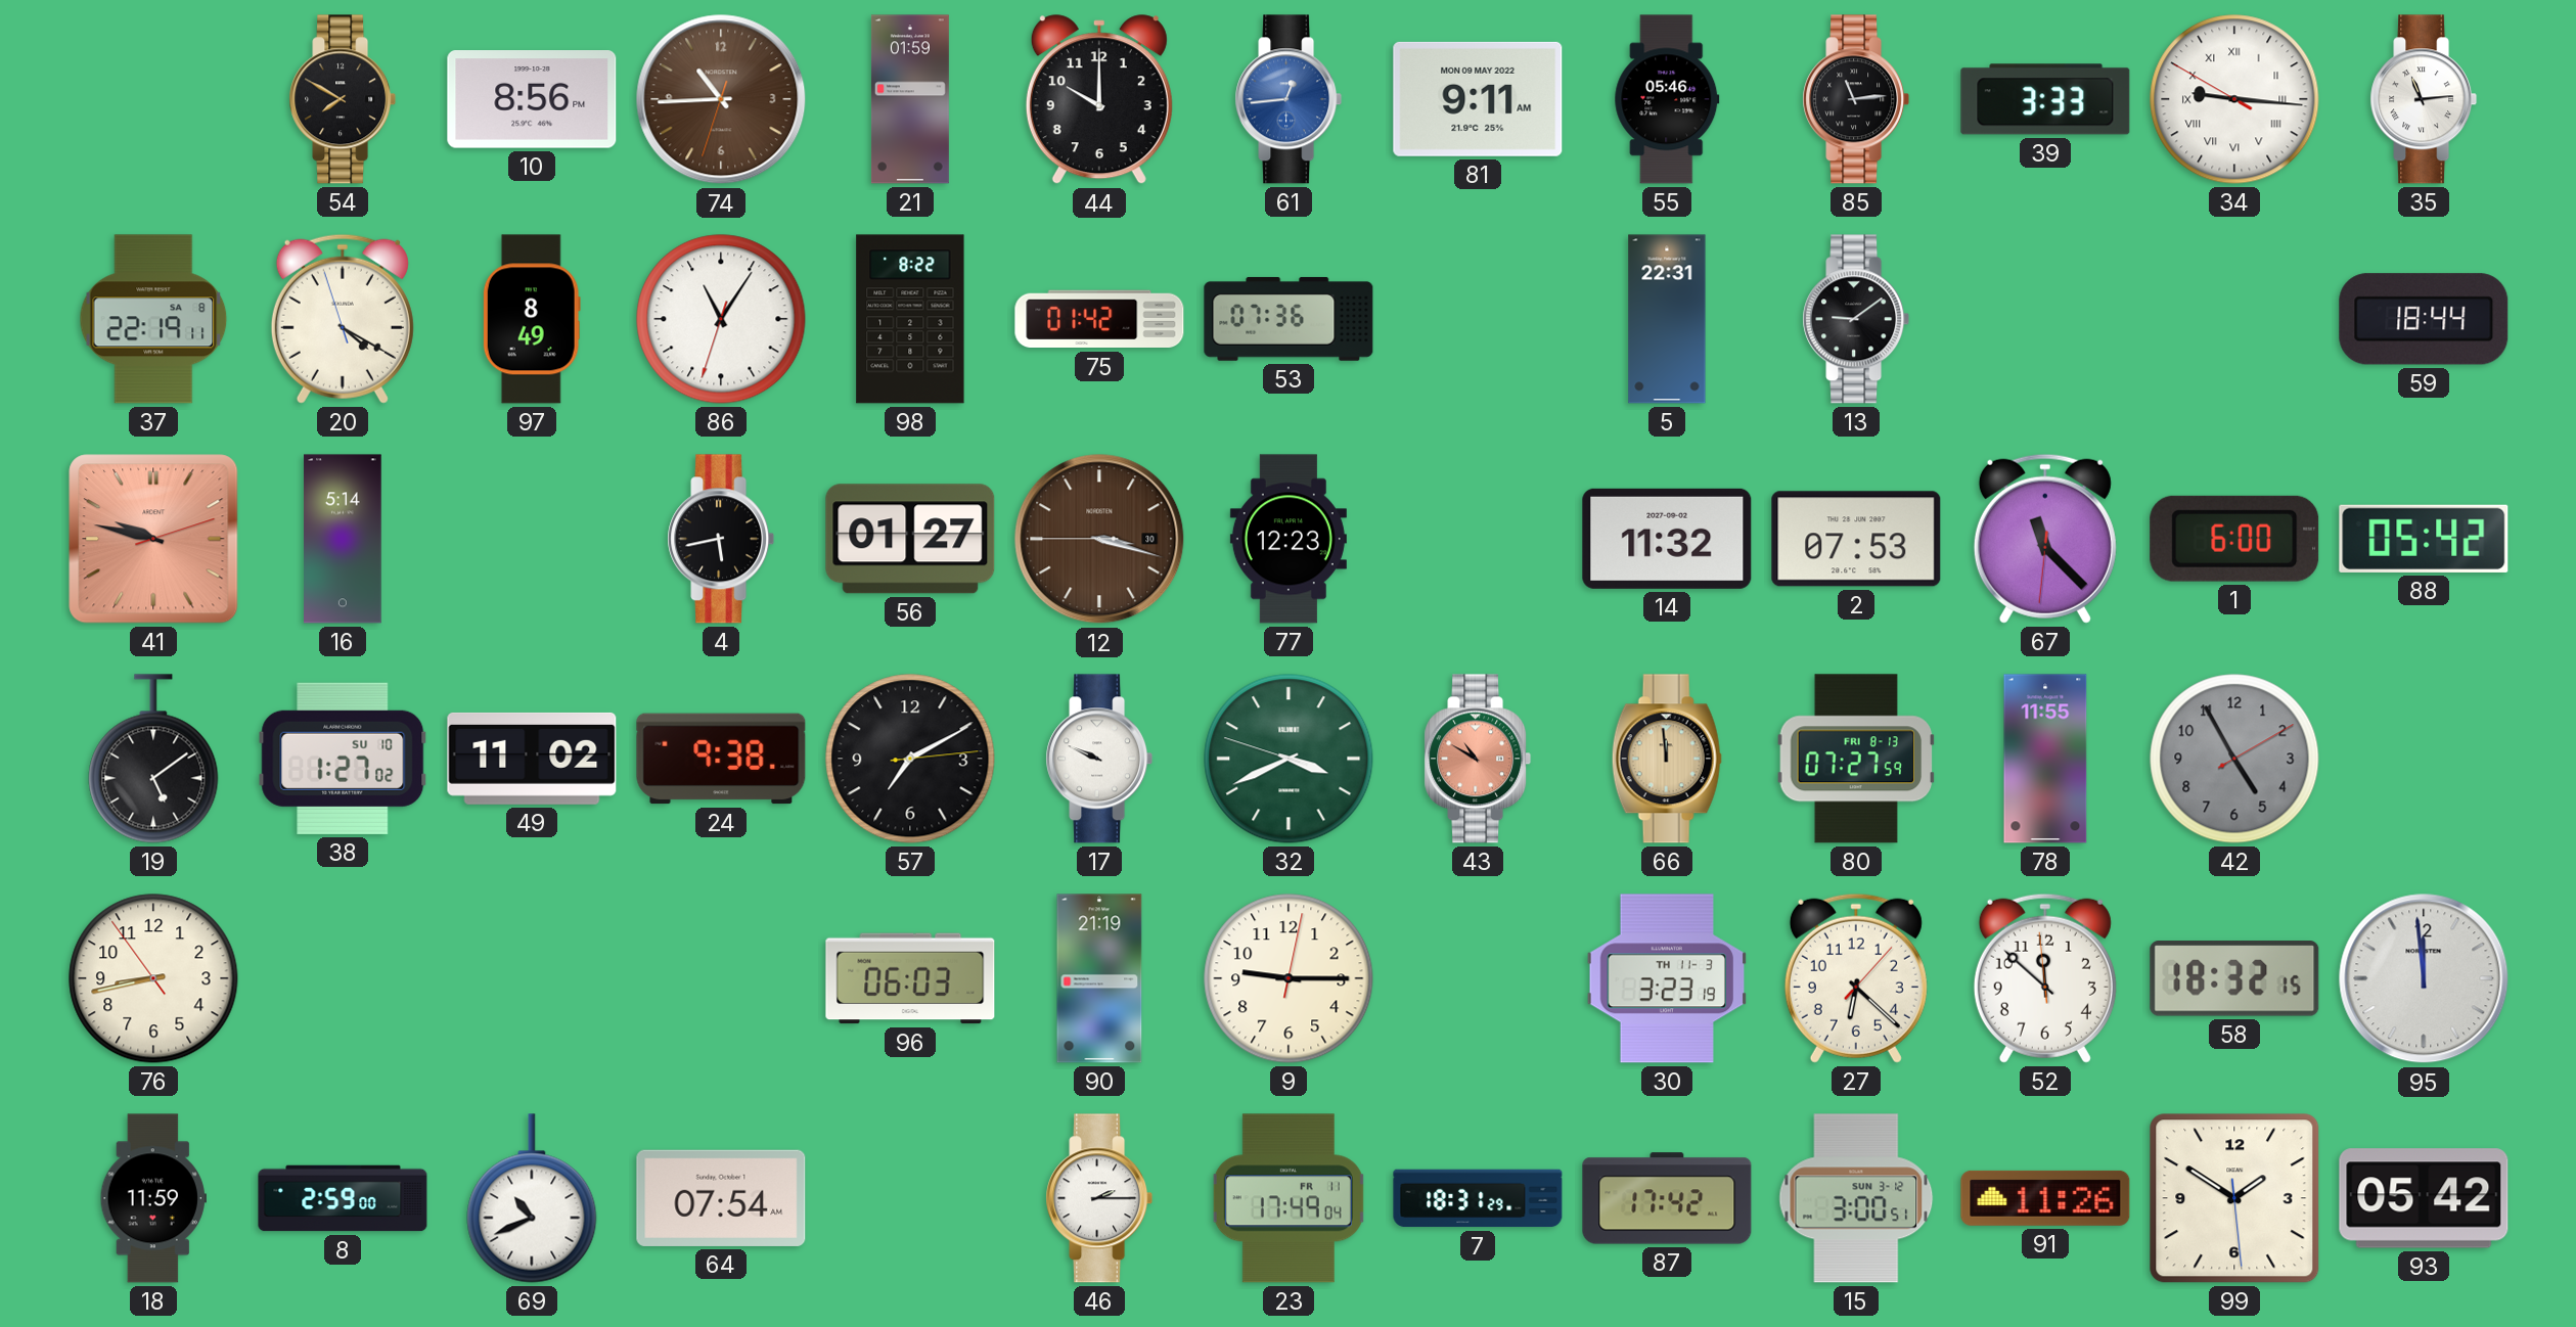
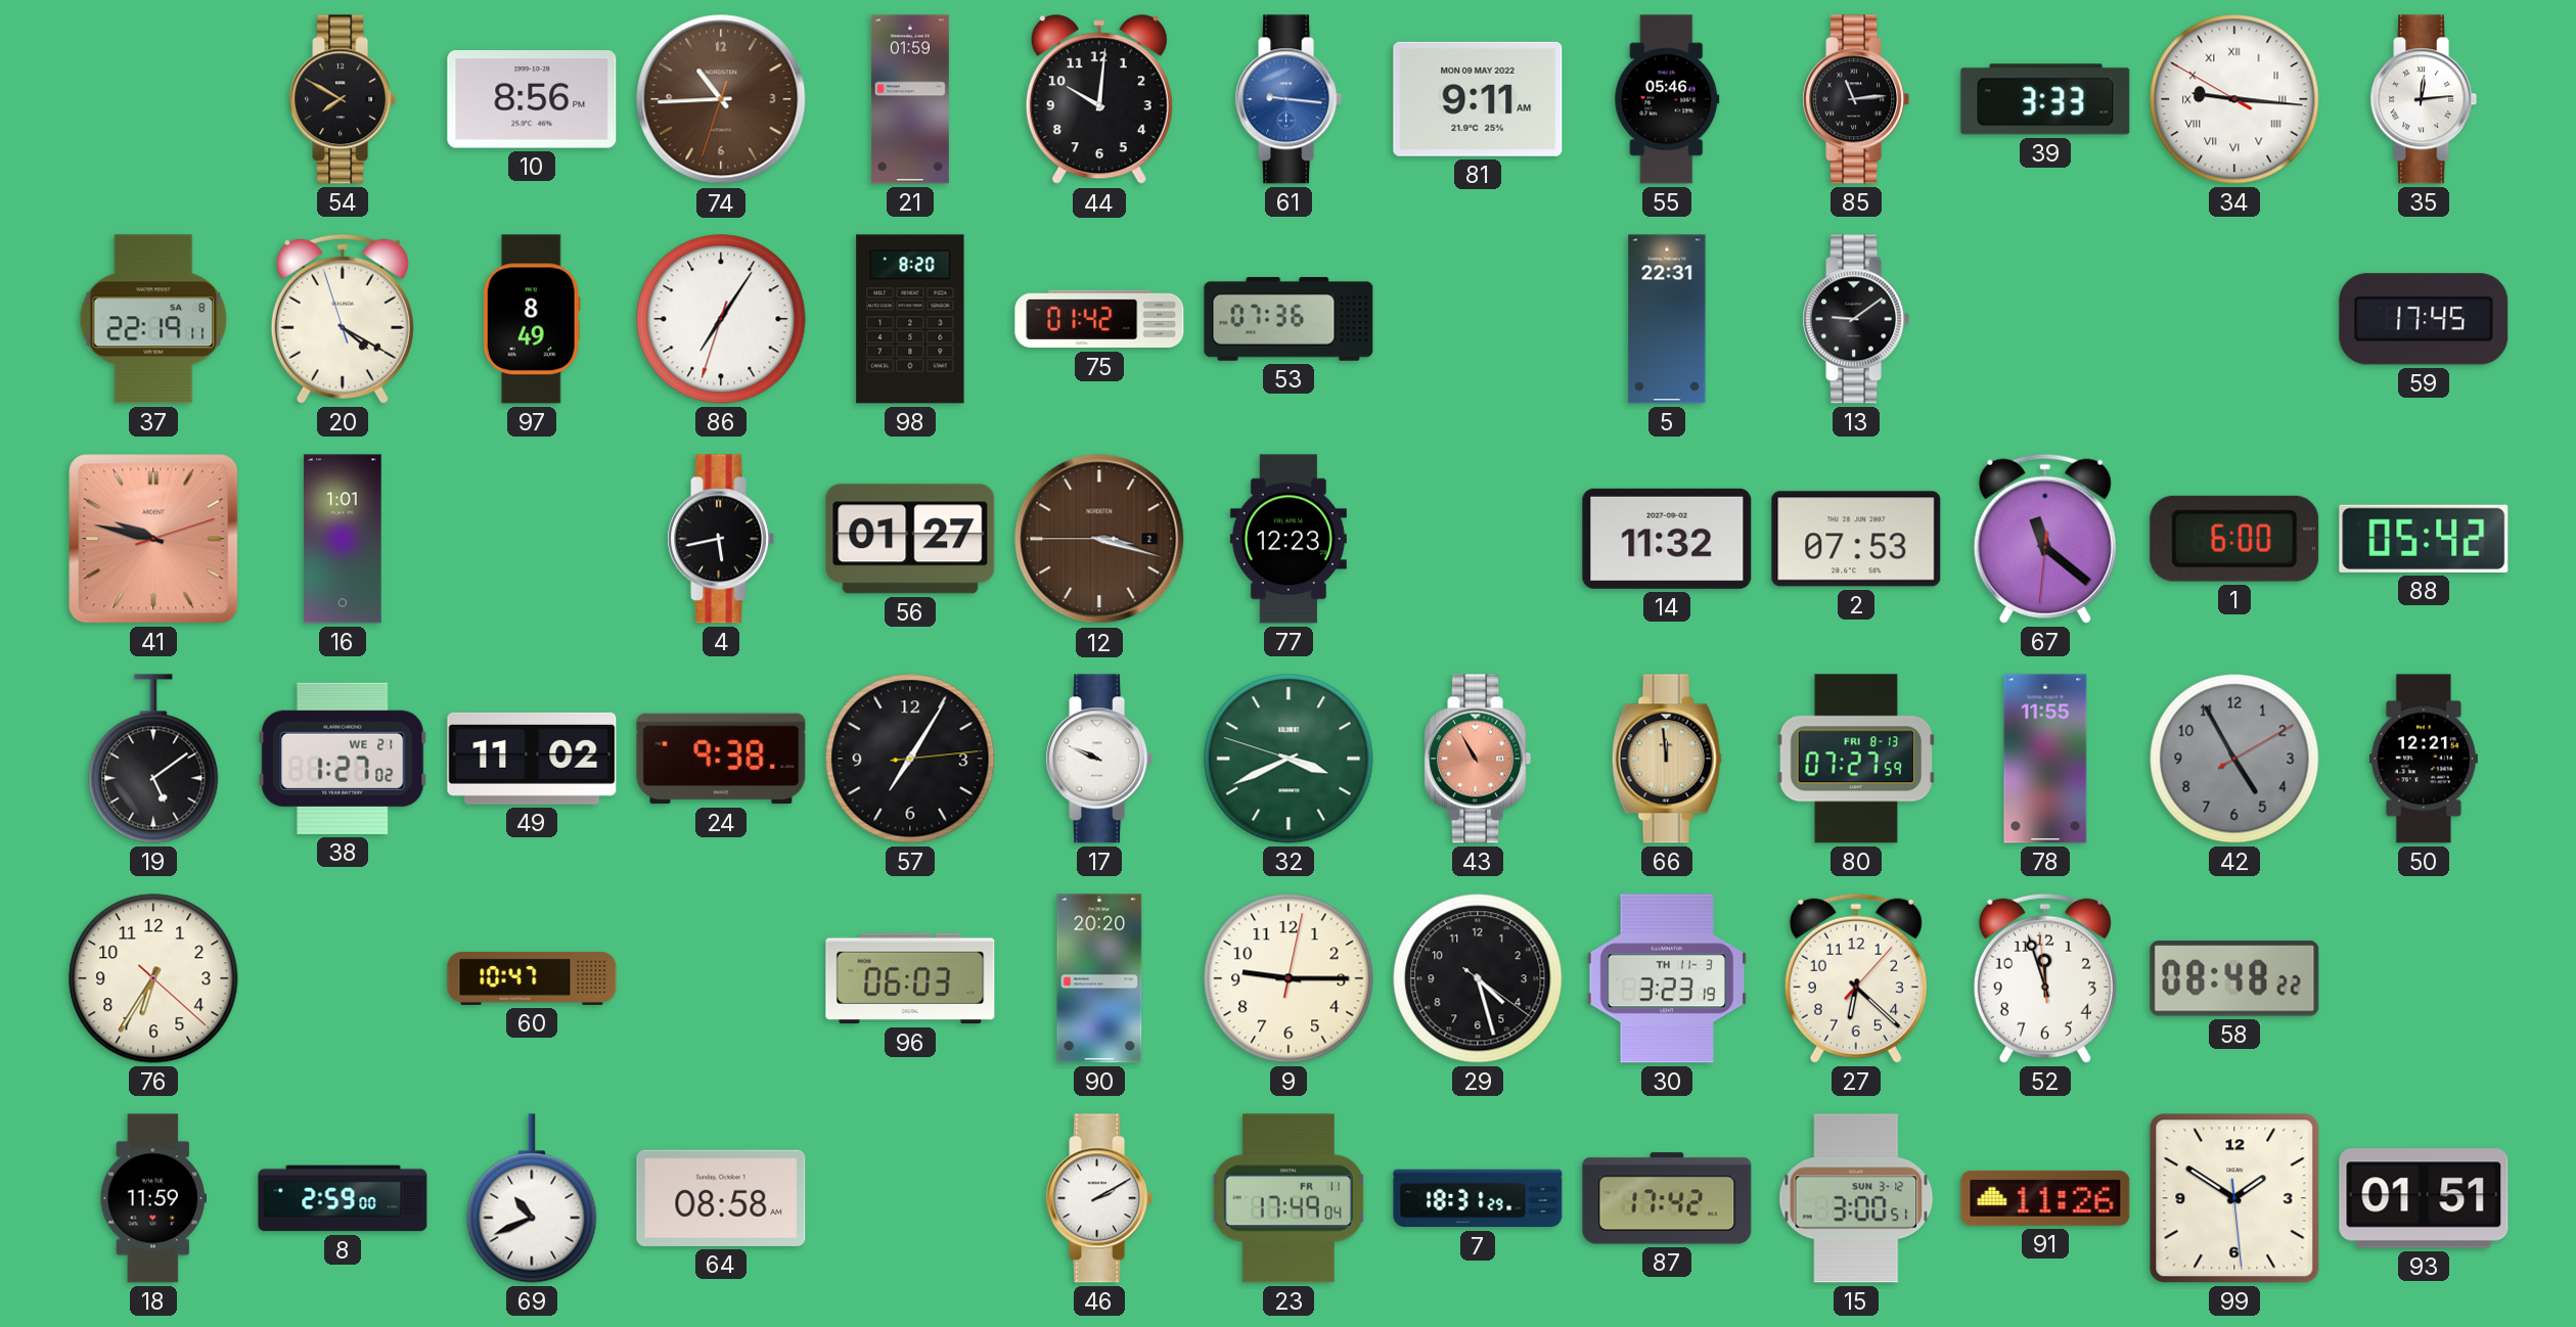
44: 10:00 -> 10:01
61: 12:44 -> 9:16
35: 11:14 -> 12:14
86: 11:05 -> 7:05
98: 8:22 -> 8:20
59: 18:44 -> 17:45
16: 5:14 -> 1:01
12 date: 30 -> 2
67: 11:22 -> 11:21
38 date: SU 10 -> WE 21
57: 7:10 -> 7:05
43: 10:50 -> 10:55
50: none -> 12:21
76: 8:42 -> 6:35
60: none -> 10:47
90: 21:19 -> 20:20
29: none -> 4:27
52: 11:51 -> 11:56
58: 18:32 -> 08:48
95: 11:59 -> none
64: 07:54 -> 08:58
46: 2:15 -> 2:10
93: 05:42 -> 01:51
